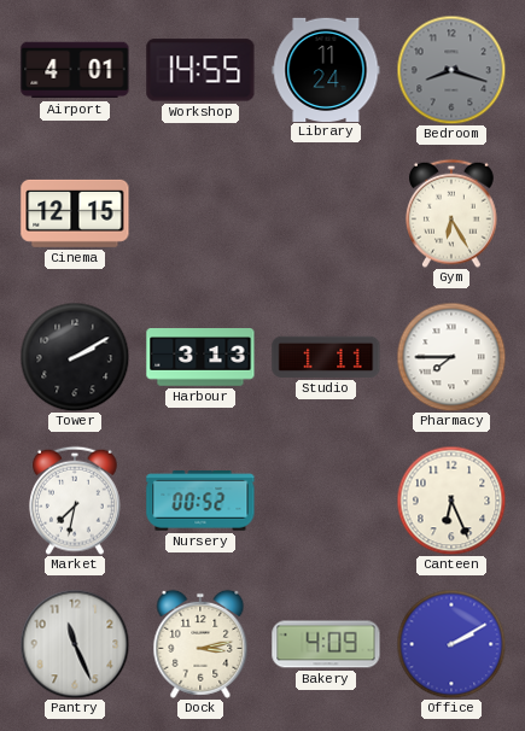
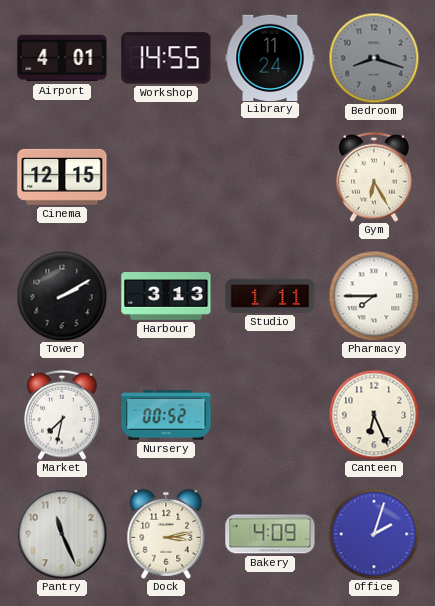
Office: 2:10 -> 2:03
